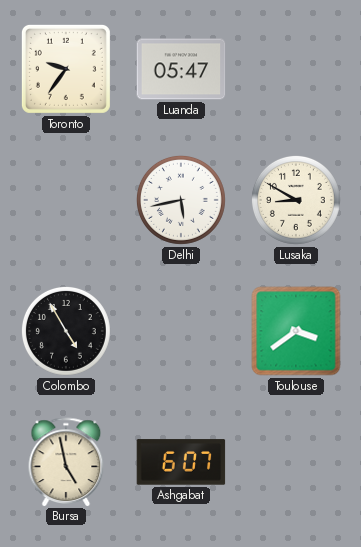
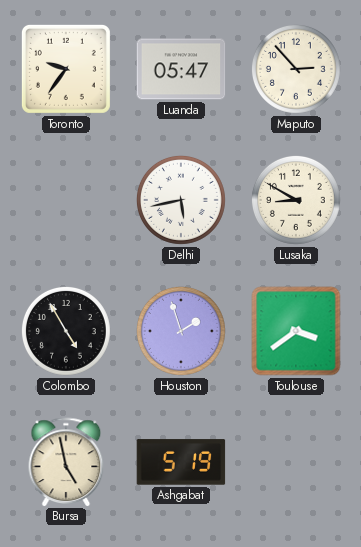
Maputo: none -> 2:53
Houston: none -> 1:57
Ashgabat: 6:07 -> 5:19
